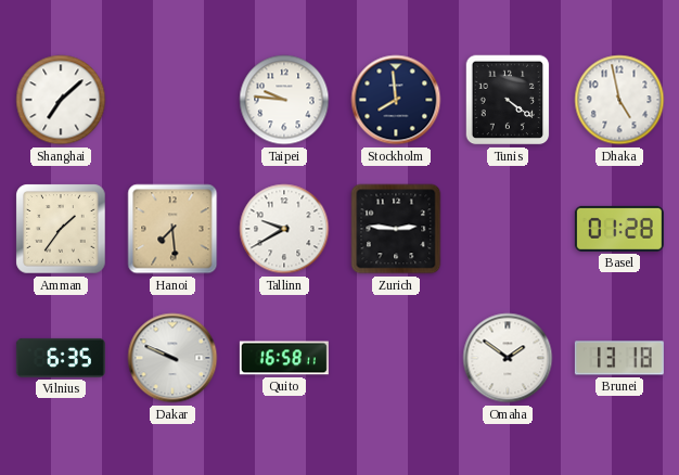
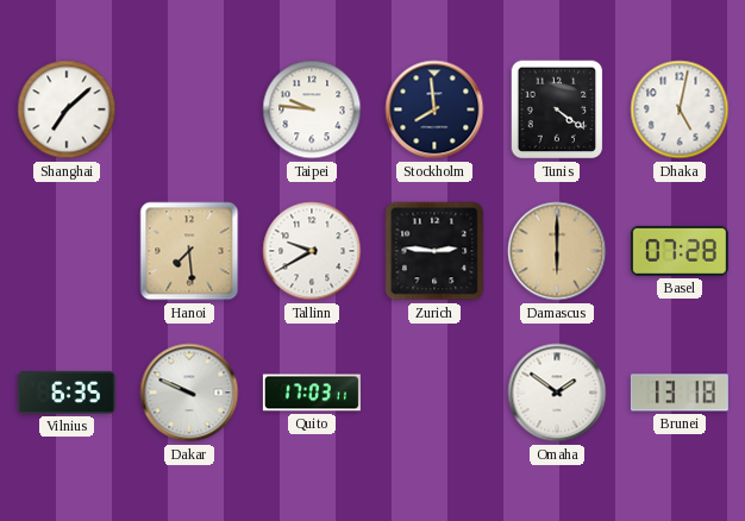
Dhaka: 4:58 -> 5:02
Amman: 1:36 -> none
Damascus: none -> 6:00
Basel: 01:28 -> 07:28
Quito: 16:58 -> 17:03
